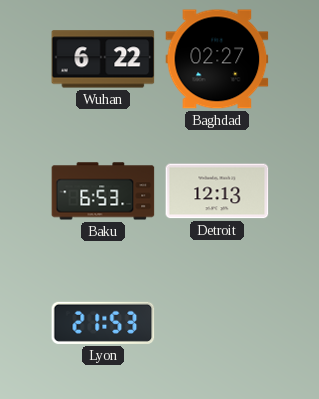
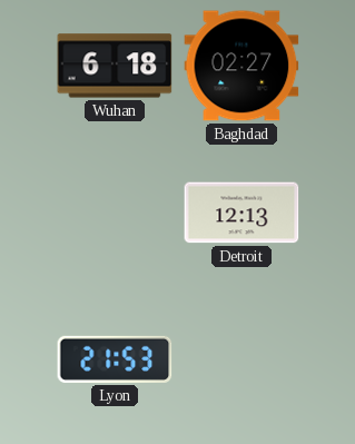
Wuhan: 6:22 -> 6:18
Baku: 6:53 -> none
